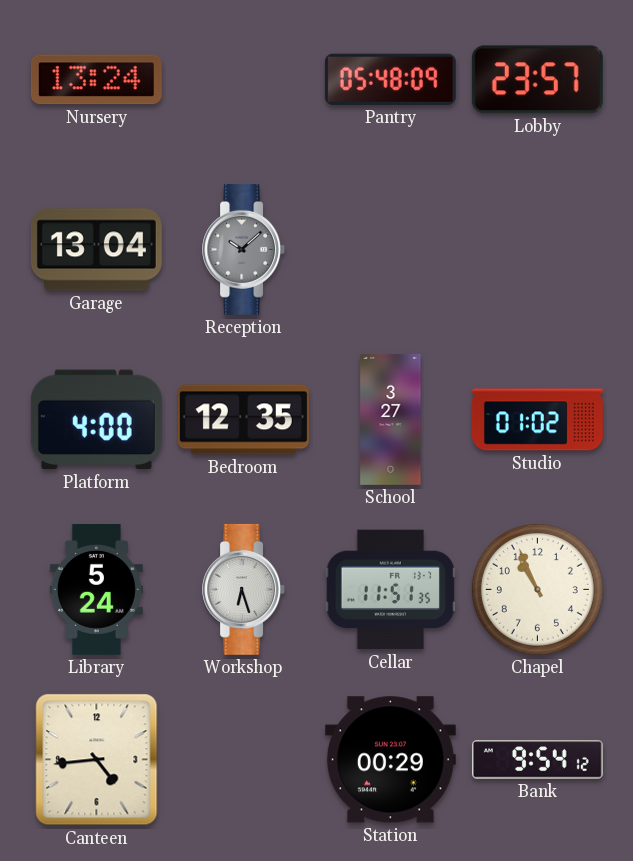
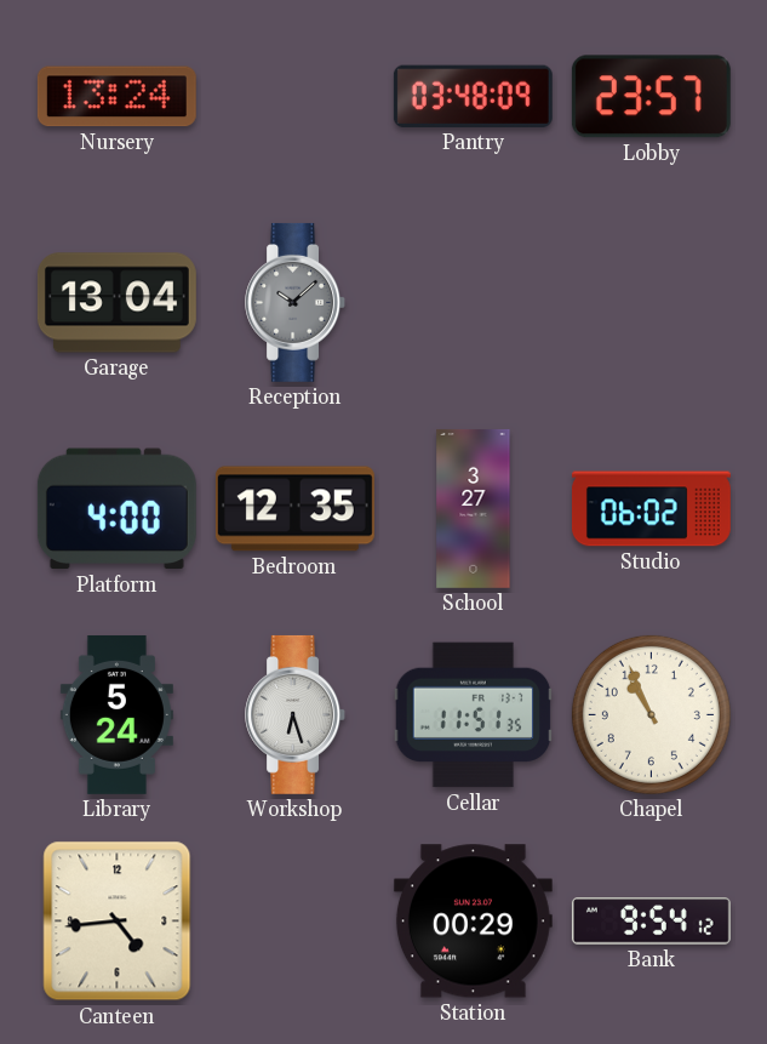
Pantry: 05:48 -> 03:48
Studio: 01:02 -> 06:02
